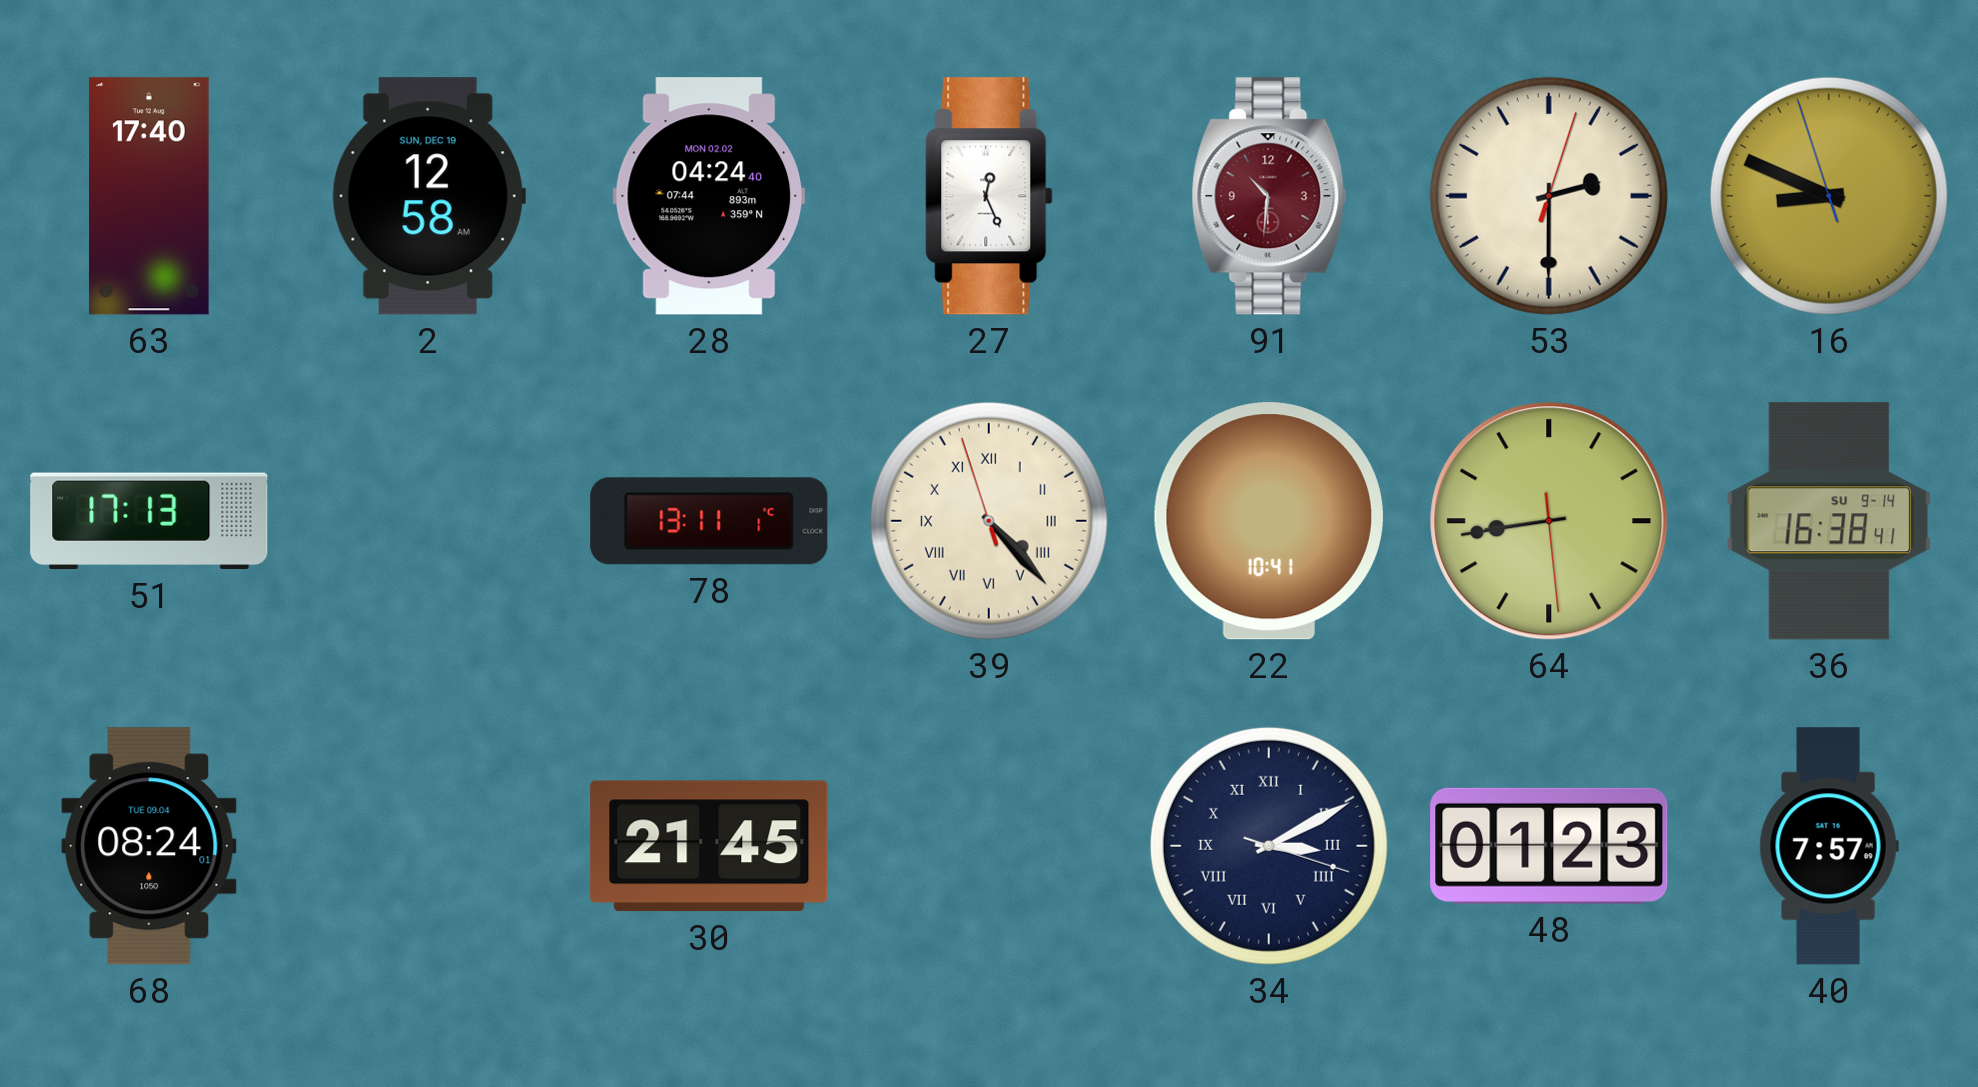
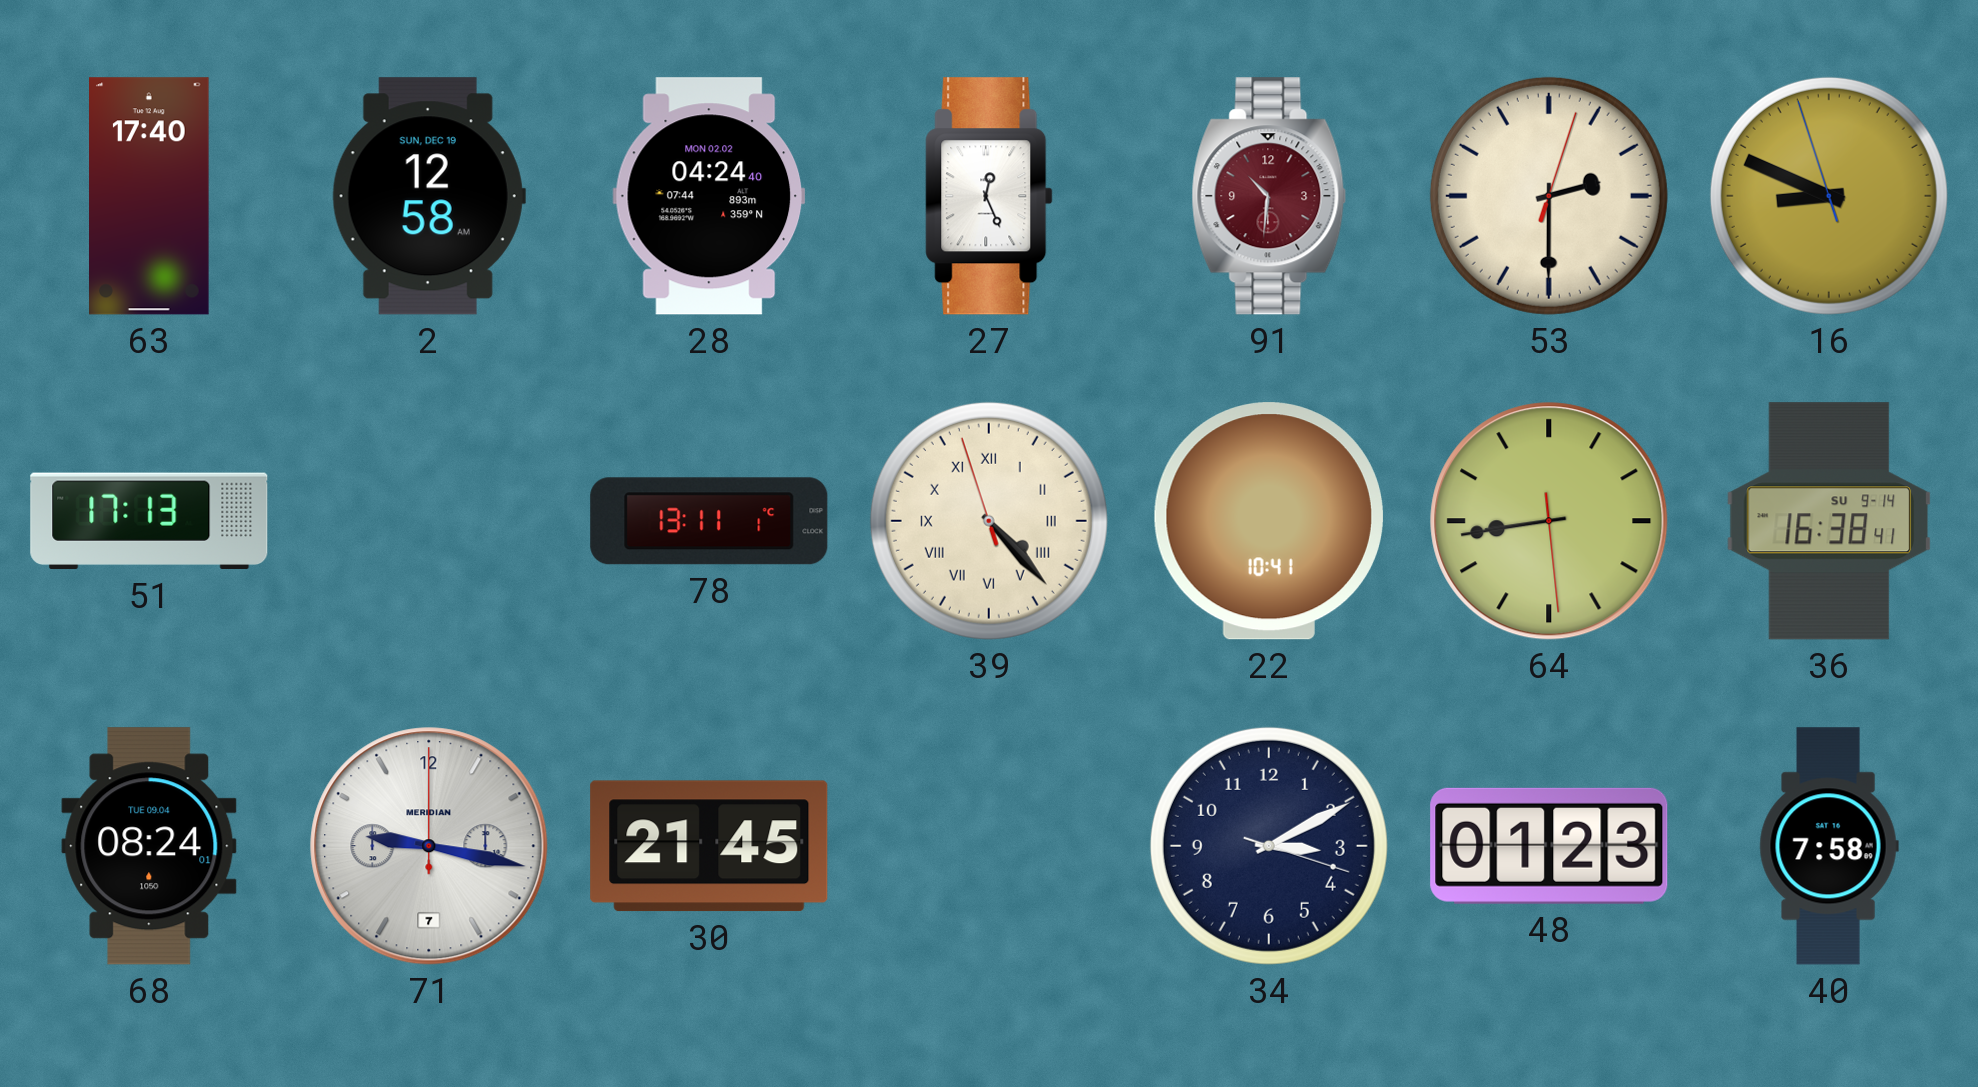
71: none -> 9:17
34 numerals: Roman -> Arabic
40: 7:57 -> 7:58
